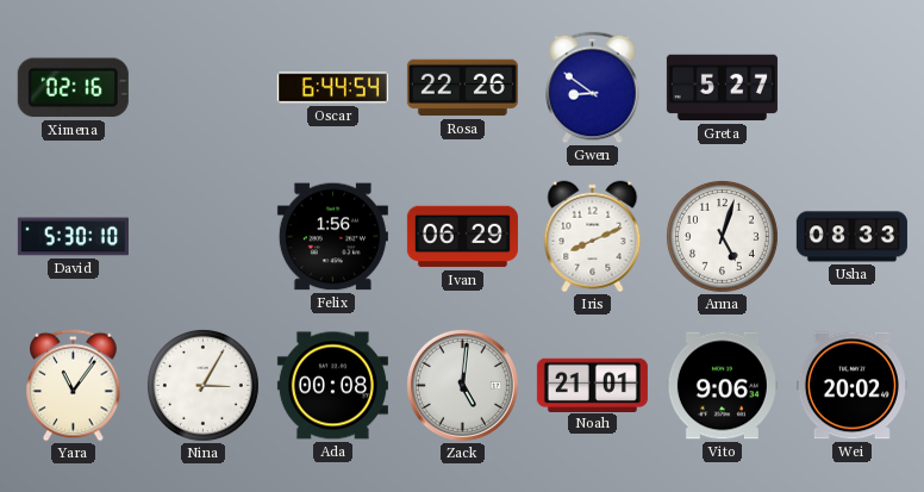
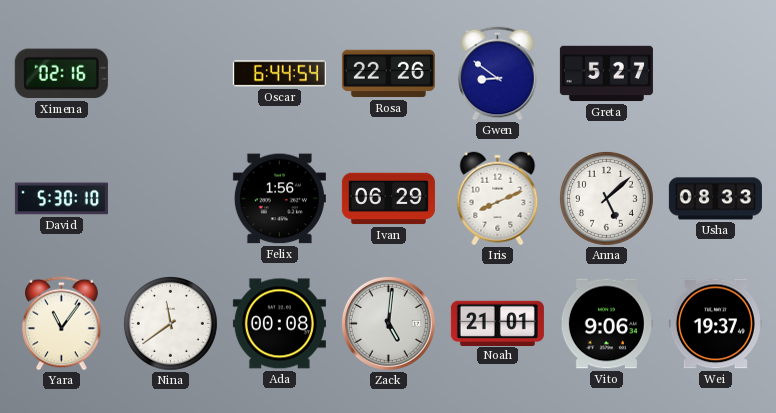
Anna: 5:03 -> 5:08
Nina: 3:05 -> 11:39
Wei: 20:02 -> 19:37
